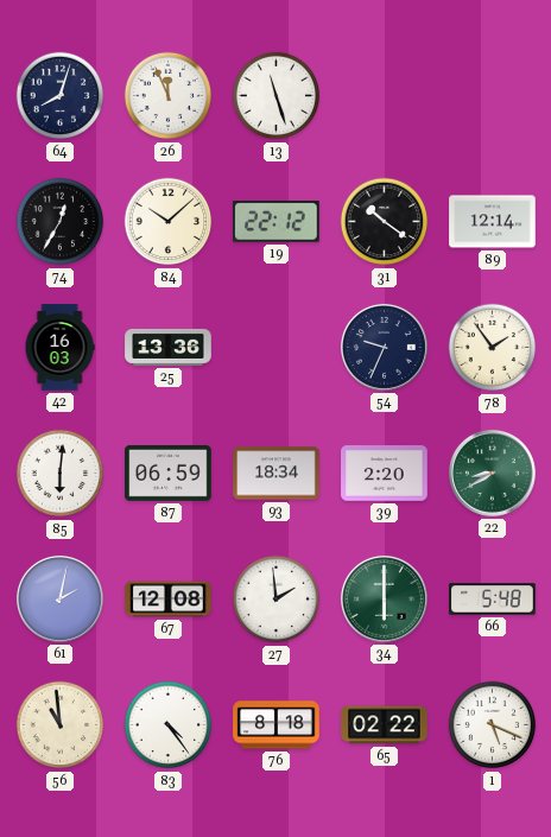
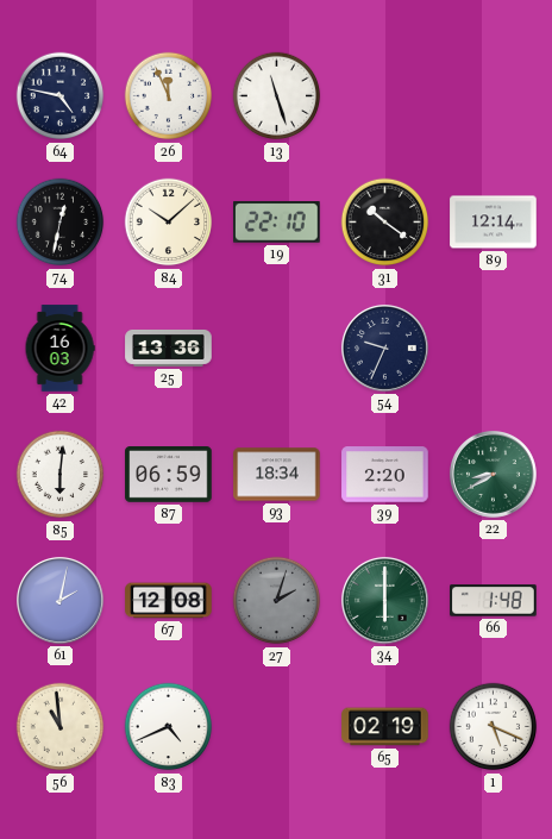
64: 8:03 -> 4:47
74: 12:35 -> 12:32
19: 22:12 -> 22:10
78: 1:54 -> none
27: 1:59 -> 2:03
27 dial: white -> grey
66: 5:48 -> 1:48
83: 4:24 -> 4:41
76: 8:18 -> none
65: 02:22 -> 02:19
